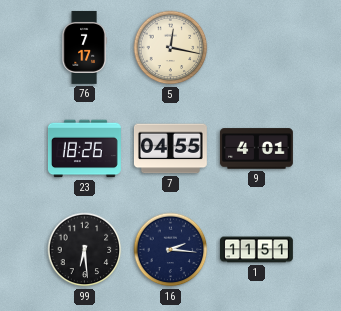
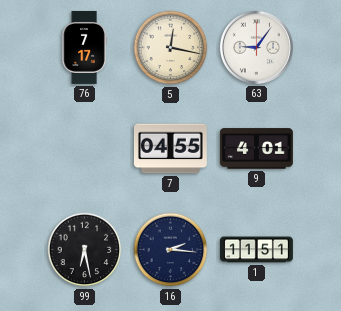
63: none -> 9:06
23: 18:26 -> none
99: 6:29 -> 6:28
